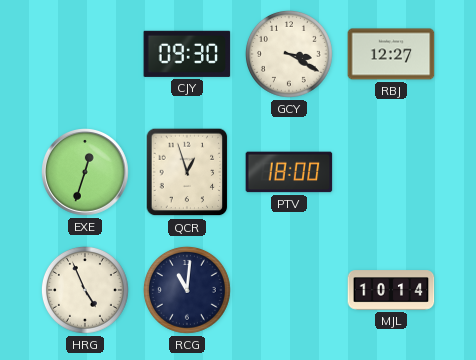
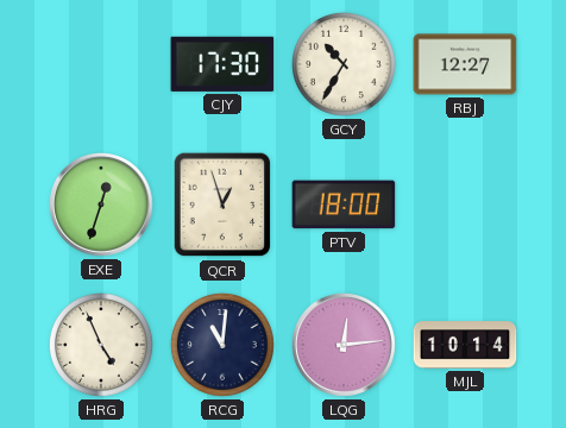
CJY: 09:30 -> 17:30
GCY: 3:20 -> 10:35
LQG: none -> 12:14
